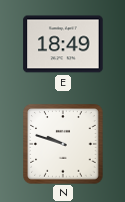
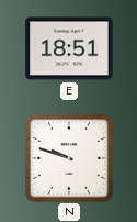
E: 18:49 -> 18:51
